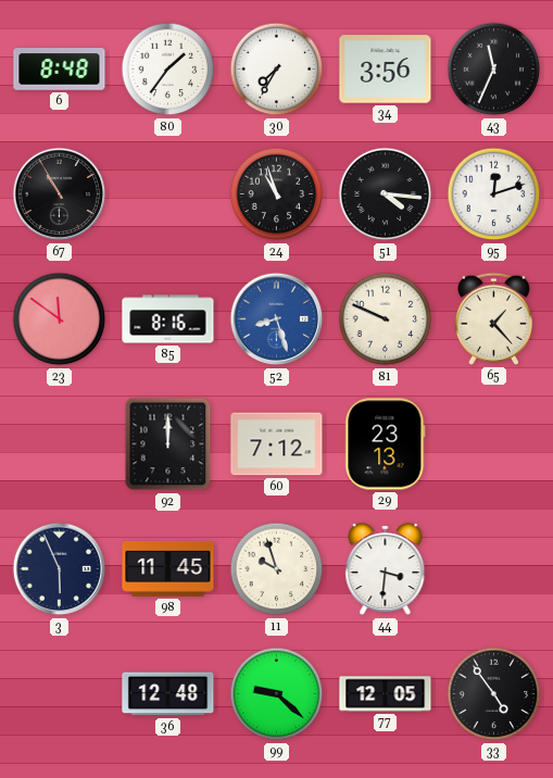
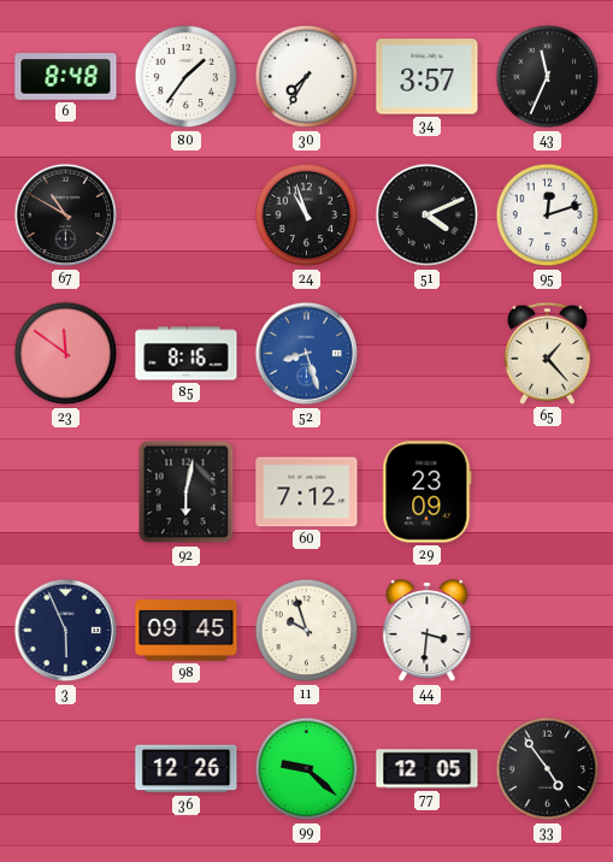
34: 3:56 -> 3:57
67: 10:55 -> 10:50
51: 4:16 -> 4:11
81: 9:49 -> none
92: 12:00 -> 6:02
29: 23:13 -> 23:09
98: 11:45 -> 09:45
36: 12:48 -> 12:26
